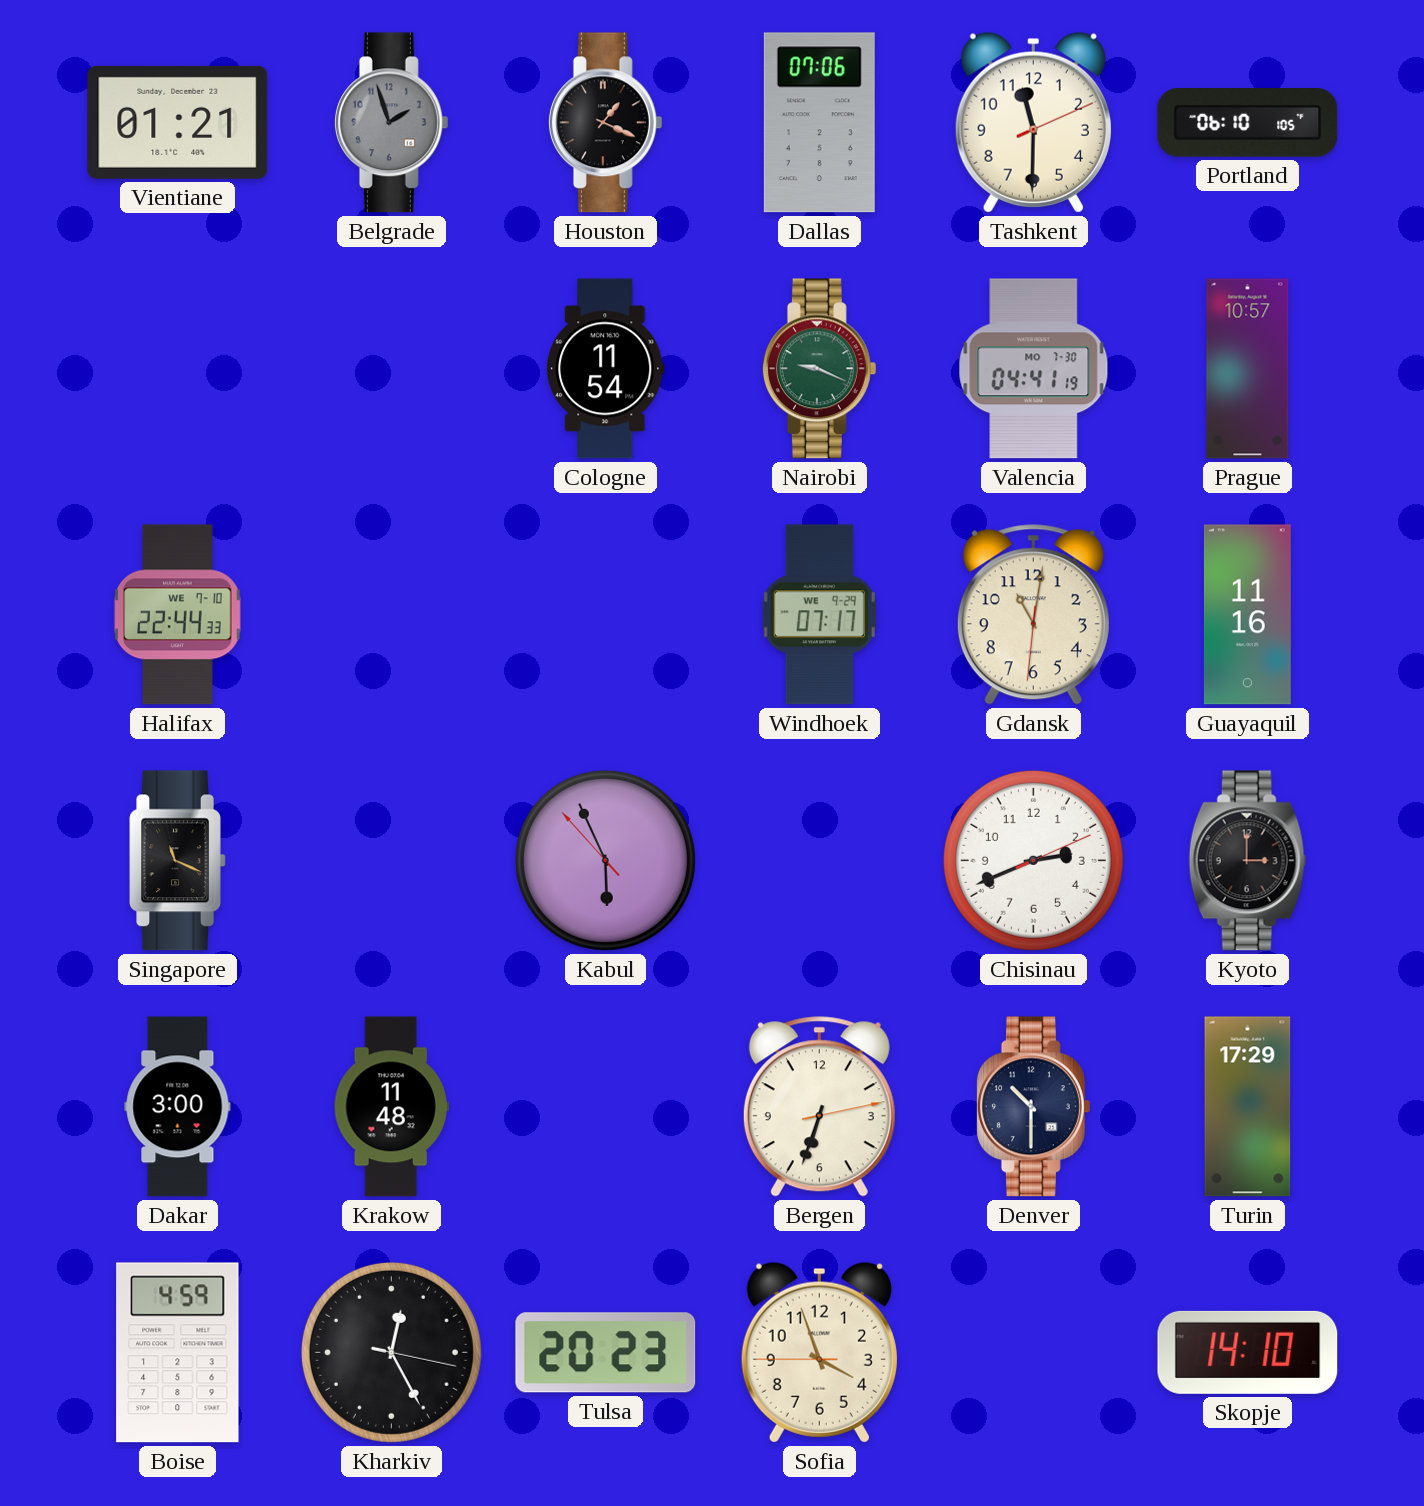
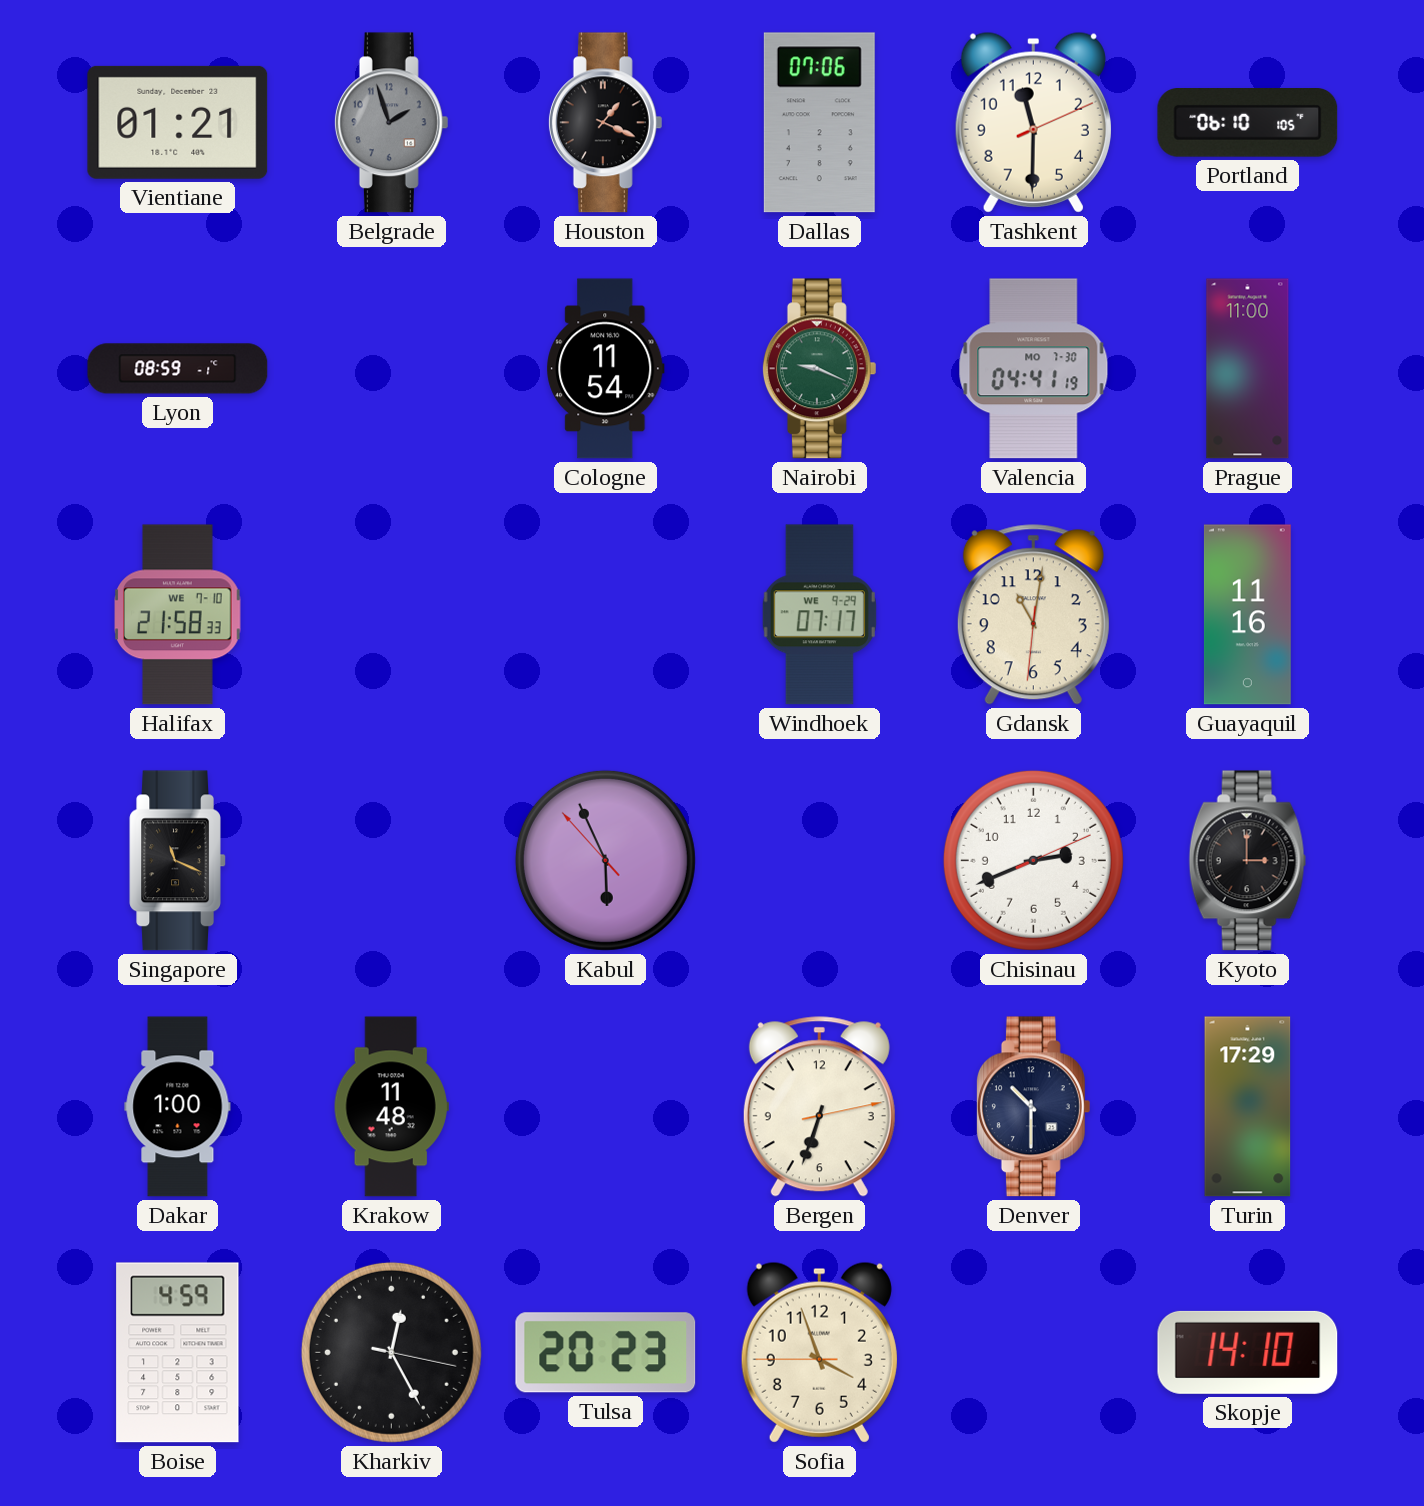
Lyon: none -> 08:59
Prague: 10:57 -> 11:00
Halifax: 22:44 -> 21:58
Dakar: 3:00 -> 1:00
